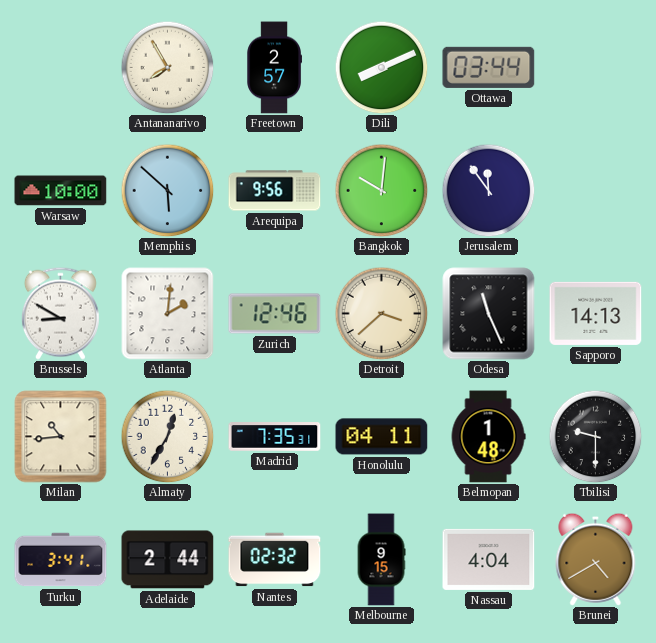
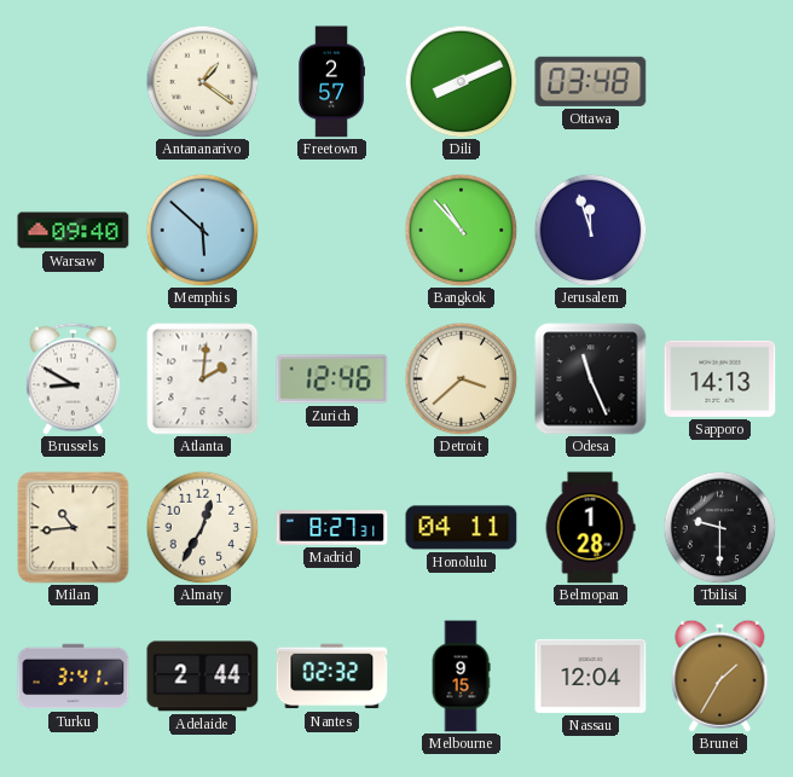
Antananarivo: 7:55 -> 1:21
Ottawa: 03:44 -> 03:48
Warsaw: 10:00 -> 09:40
Arequipa: 9:56 -> none
Bangkok: 10:01 -> 10:53
Jerusalem: 11:54 -> 11:57
Madrid: 7:35 -> 8:27
Belmopan: 1:48 -> 1:28
Nassau: 4:04 -> 12:04
Brunei: 4:40 -> 1:35
